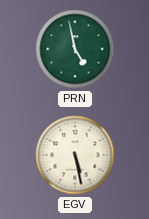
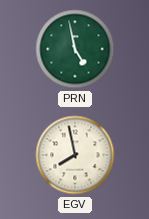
EGV: 5:28 -> 7:58
